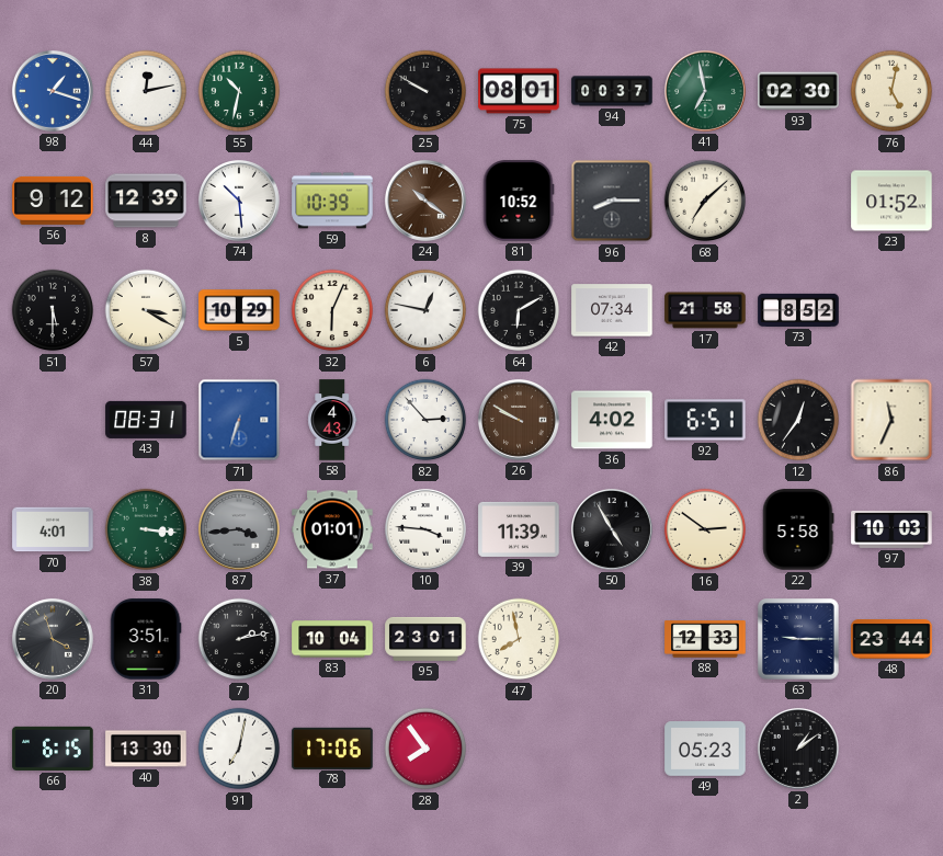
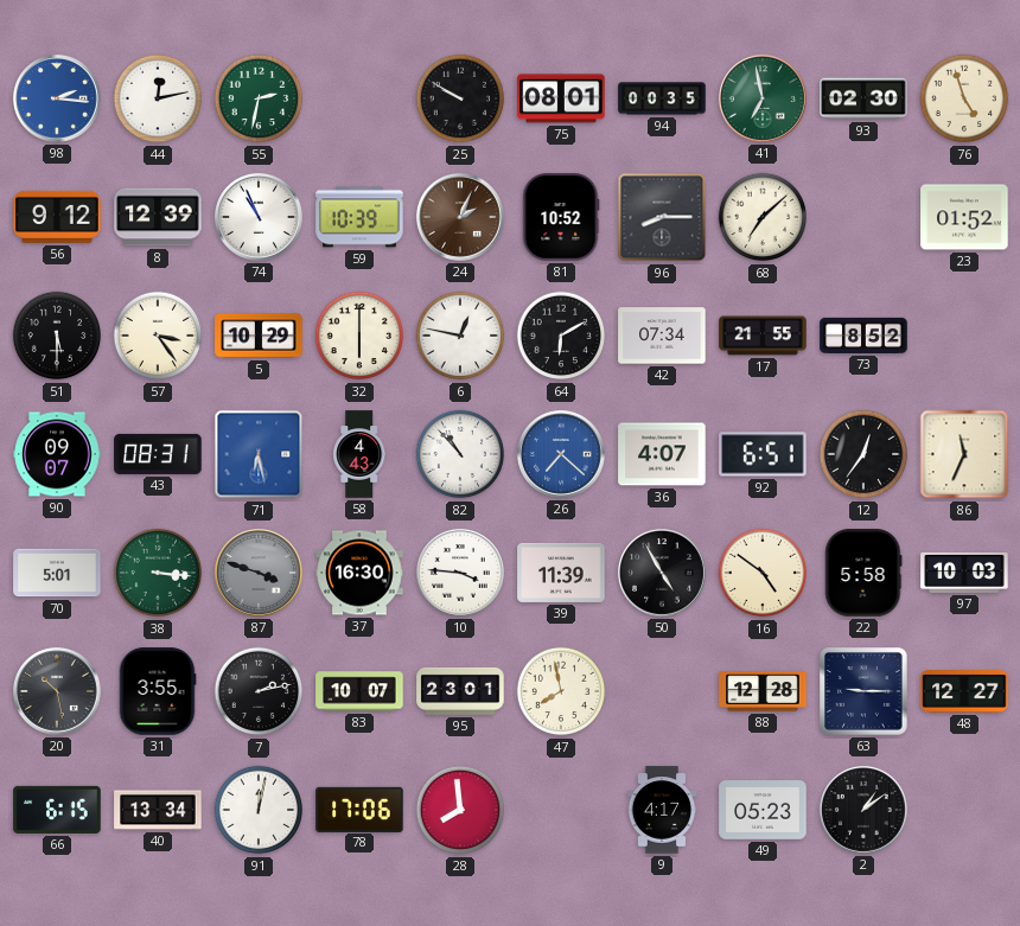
98: 1:18 -> 2:16
55: 10:32 -> 2:32
94: 00:37 -> 00:35
76: 5:02 -> 4:57
74: 10:29 -> 10:56
24: 10:21 -> 2:04
57: 3:20 -> 3:24
32: 6:04 -> 6:00
17: 21:58 -> 21:55
90: none -> 09:07
71: 6:33 -> 6:28
82: 2:53 -> 10:53
26: 9:50 -> 7:22
26 dial: brown -> blue
36: 4:02 -> 4:07
70: 4:01 -> 5:01
87: 3:44 -> 3:48
37: 01:01 -> 16:30
16: 2:51 -> 4:51
20: 3:57 -> 10:28
31: 3:51 -> 3:55
83: 10:04 -> 10:07
88: 12:33 -> 12:28
48: 23:44 -> 12:27
40: 13:30 -> 13:34
91: 7:02 -> 12:02
28: 7:54 -> 7:59
9: none -> 4:17
